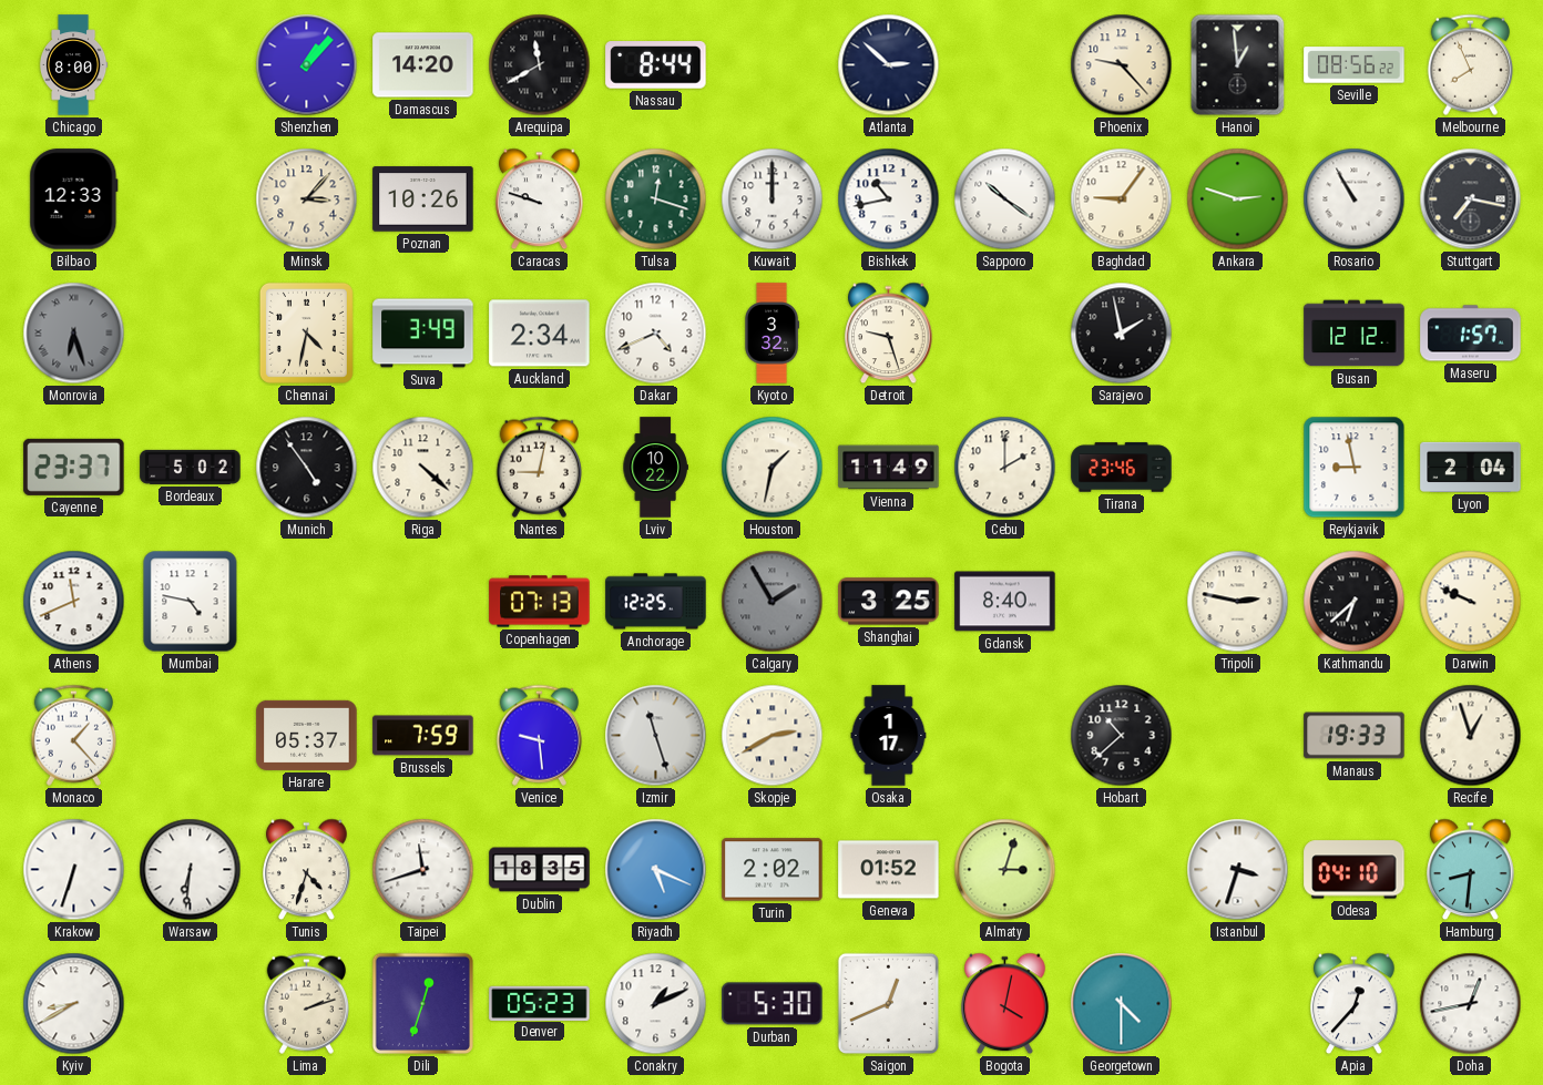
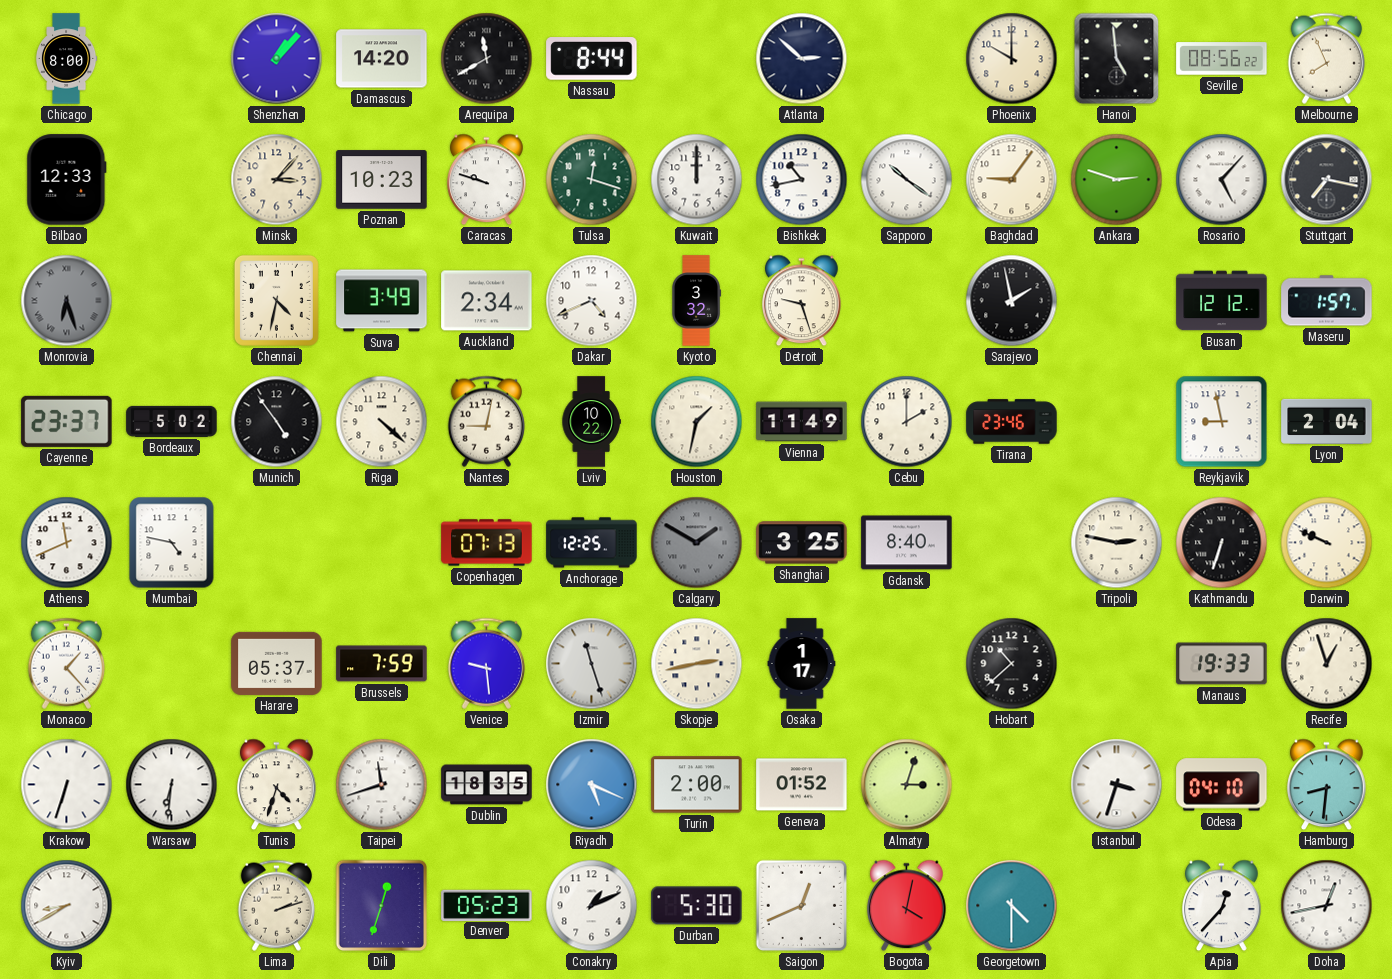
Phoenix: 9:23 -> 10:00
Hanoi: 12:59 -> 4:59
Poznan: 10:26 -> 10:23
Rosario: 10:55 -> 5:07
Calgary: 1:55 -> 1:50
Kathmandu: 6:38 -> 6:33
Skopje: 2:40 -> 2:43
Turin: 2:02 -> 2:00
